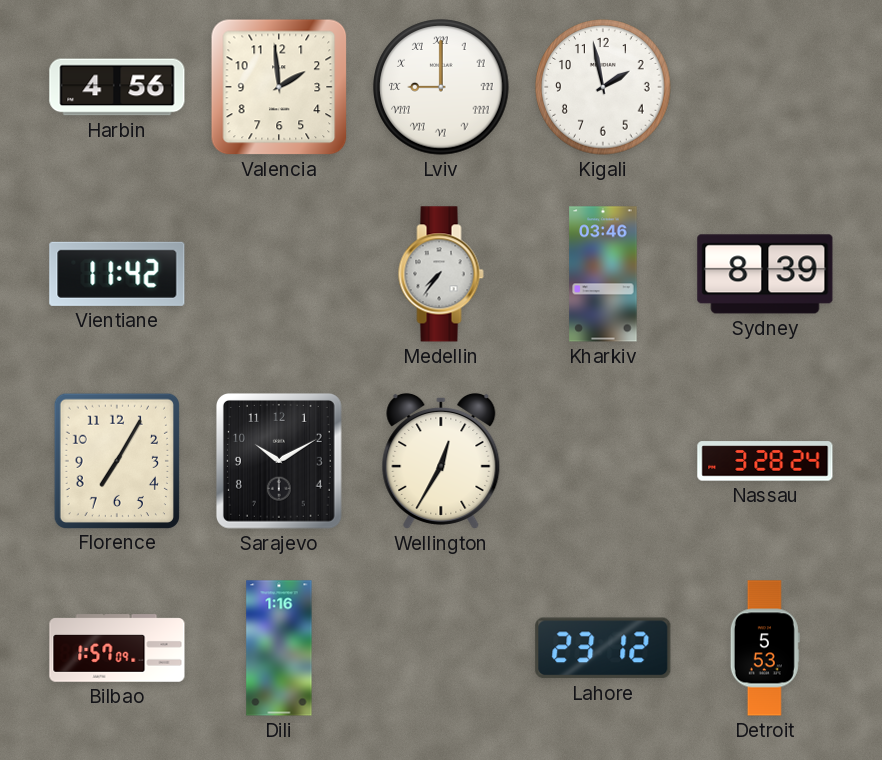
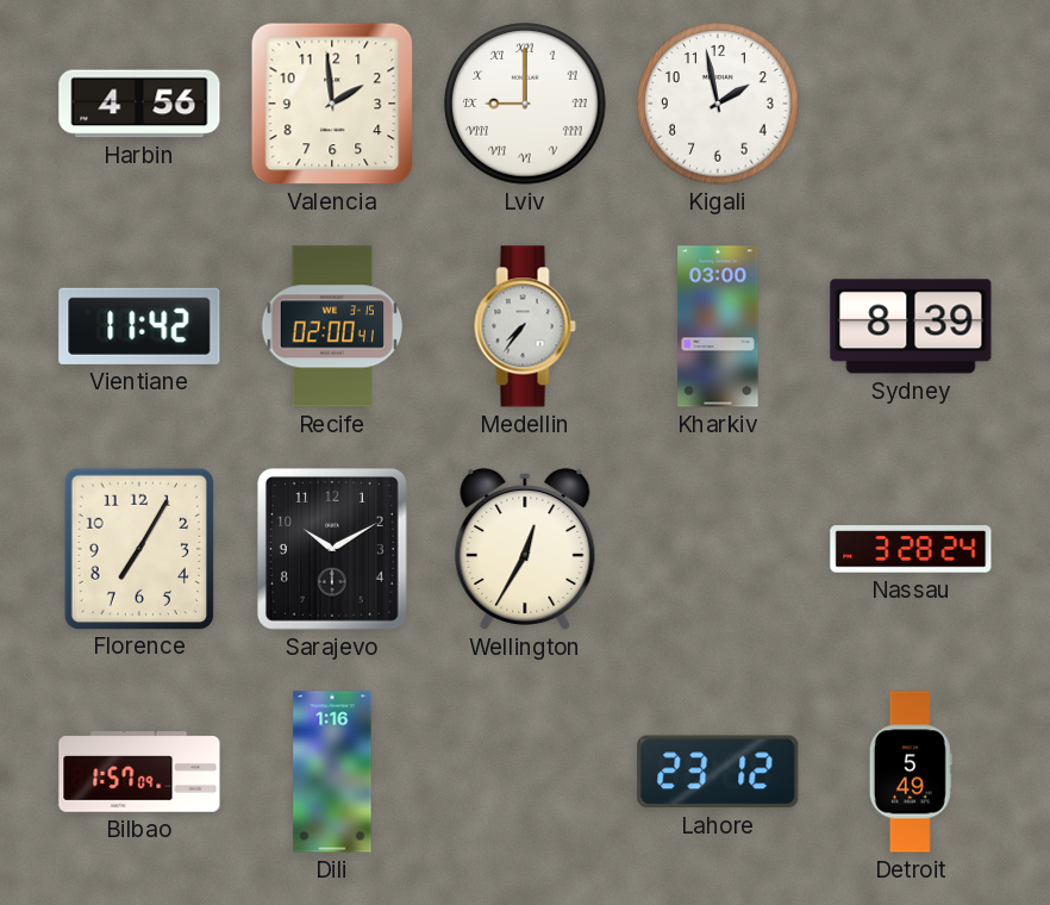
Recife: none -> 02:00
Kharkiv: 03:46 -> 03:00
Detroit: 5:53 -> 5:49
